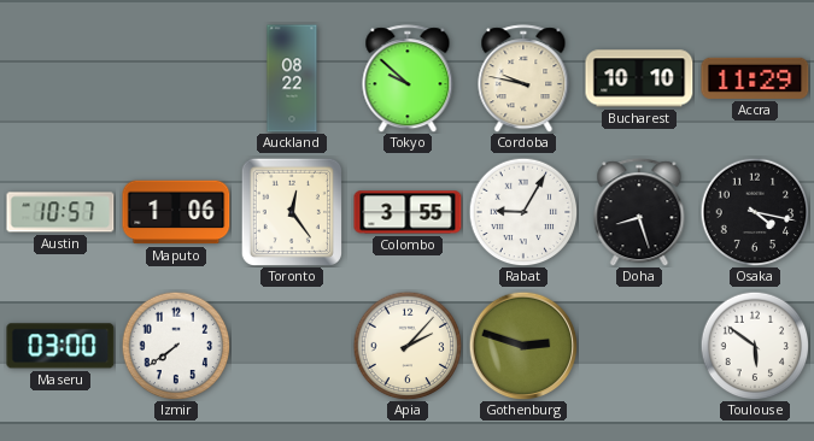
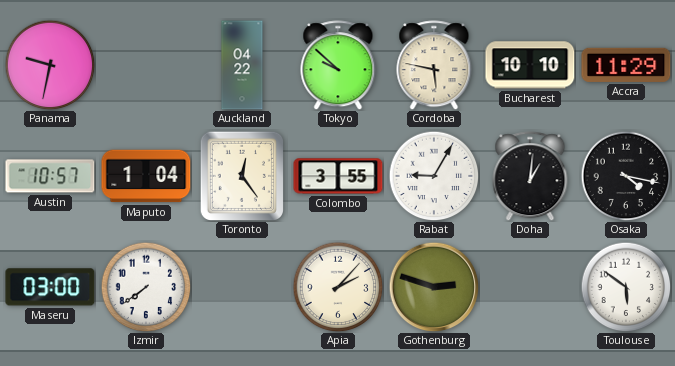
Panama: none -> 9:32
Auckland: 08:22 -> 04:22
Cordoba: 9:47 -> 5:47
Maputo: 1:06 -> 1:04
Doha: 8:27 -> 1:01
